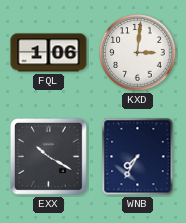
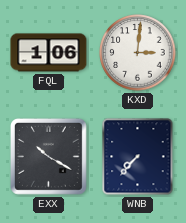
WNB: 7:35 -> 7:37
